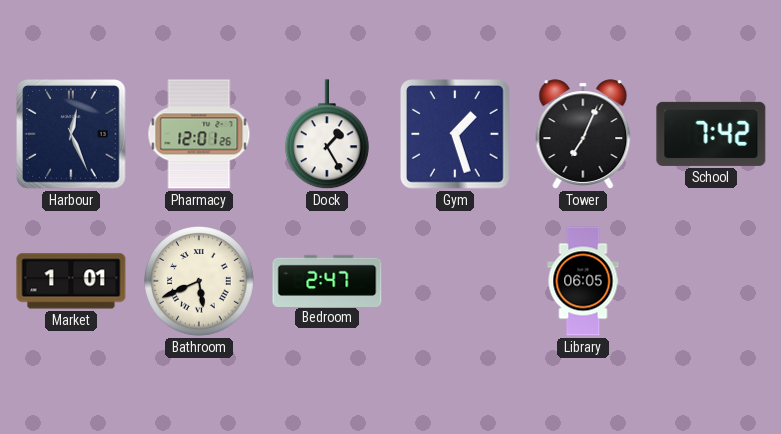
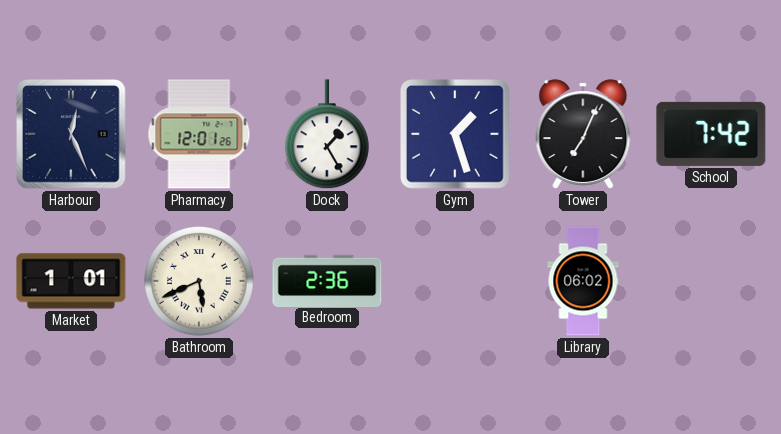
Bedroom: 2:47 -> 2:36
Library: 06:05 -> 06:02
